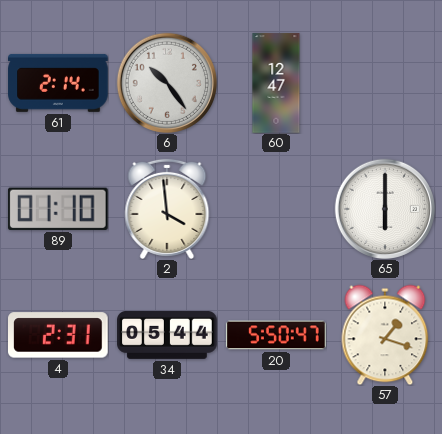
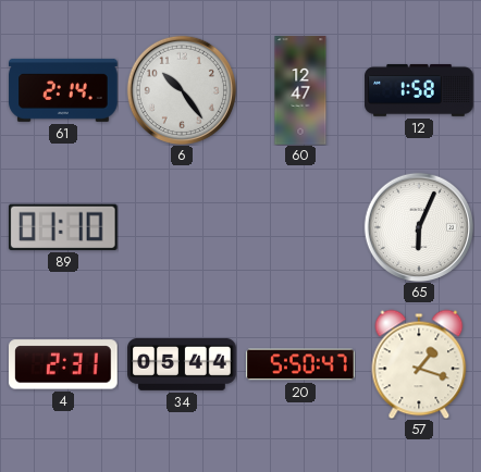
12: none -> 1:58
2: 3:59 -> none
65: 6:00 -> 6:04
